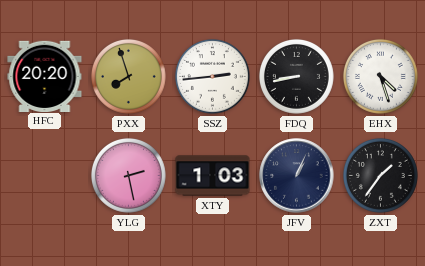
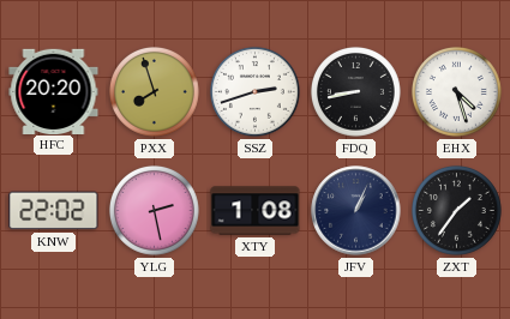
SSZ: 2:44 -> 2:42
KNW: none -> 22:02
XTY: 1:03 -> 1:08
